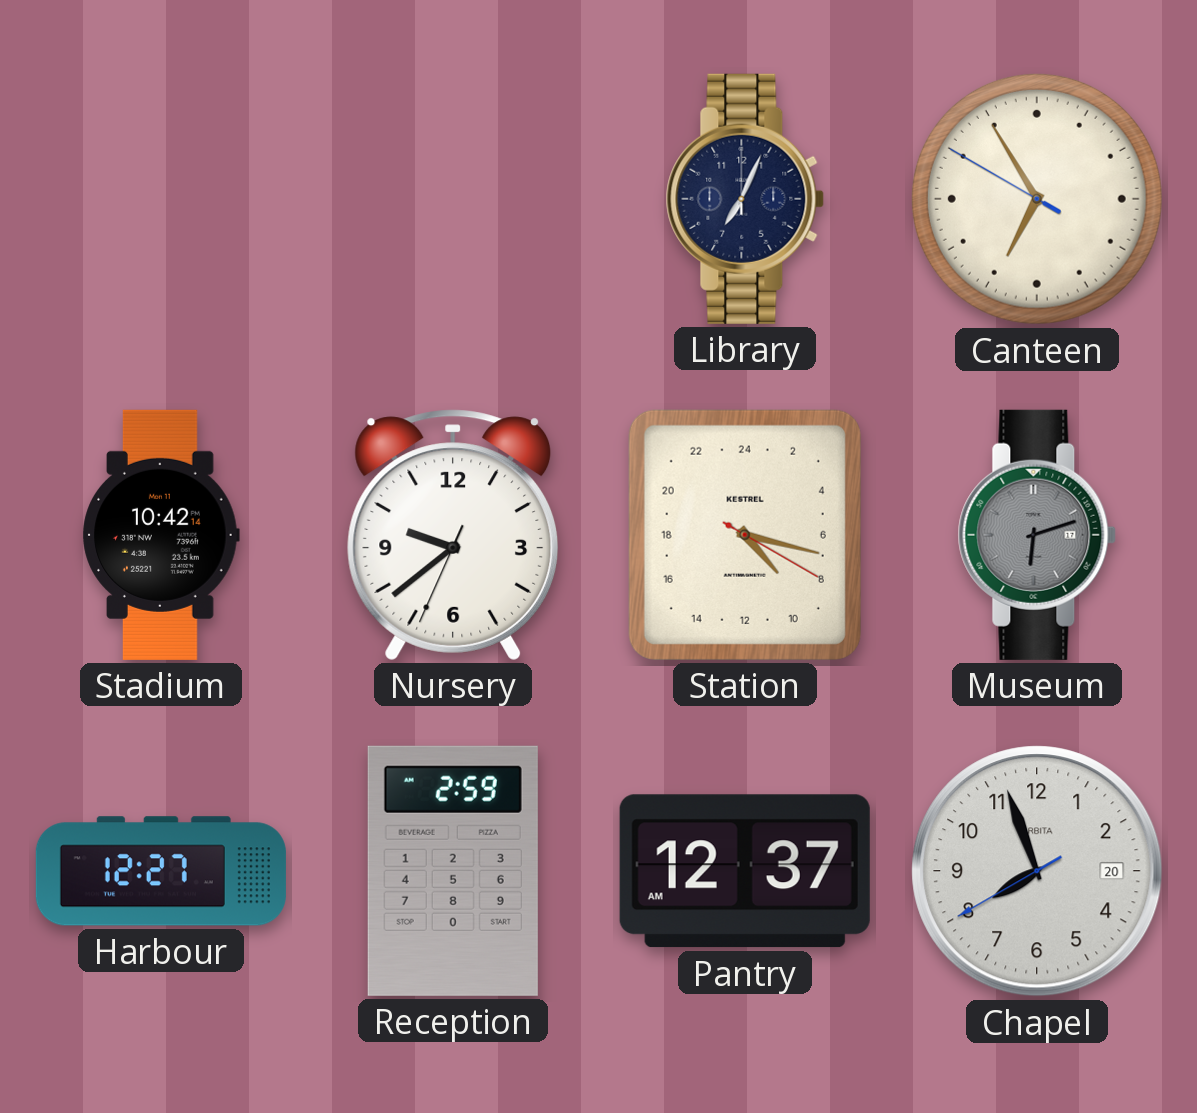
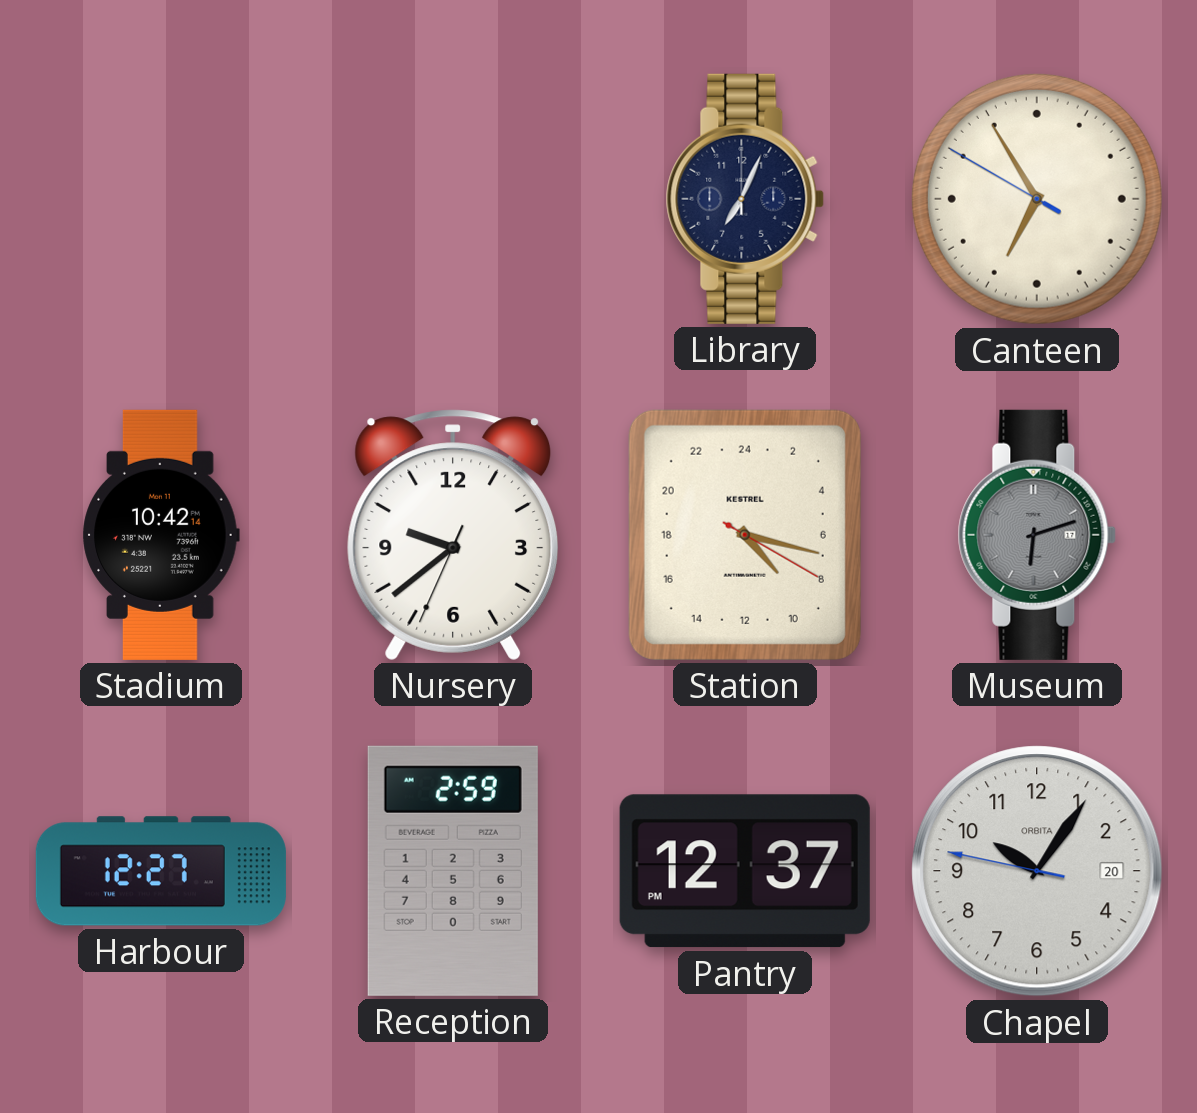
Pantry: 12:37 AM -> 12:37 PM
Chapel: 7:56 -> 10:05
